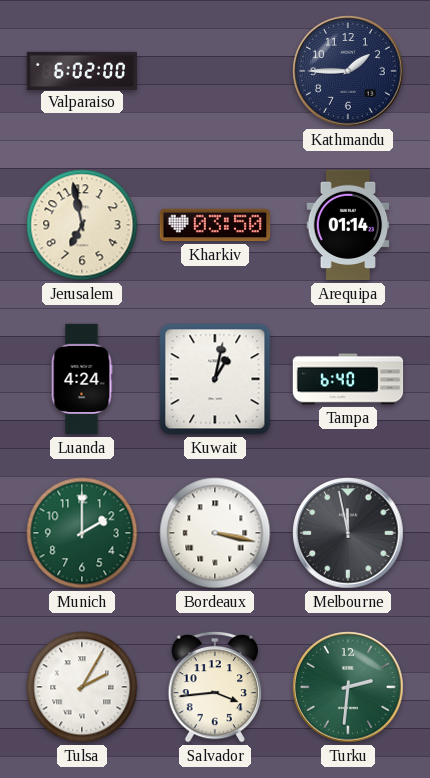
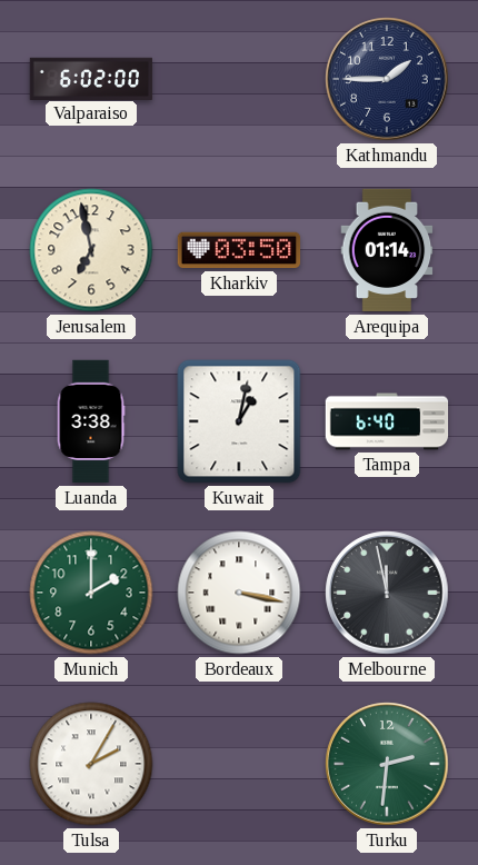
Luanda: 4:24 -> 3:38
Salvador: 3:44 -> none
